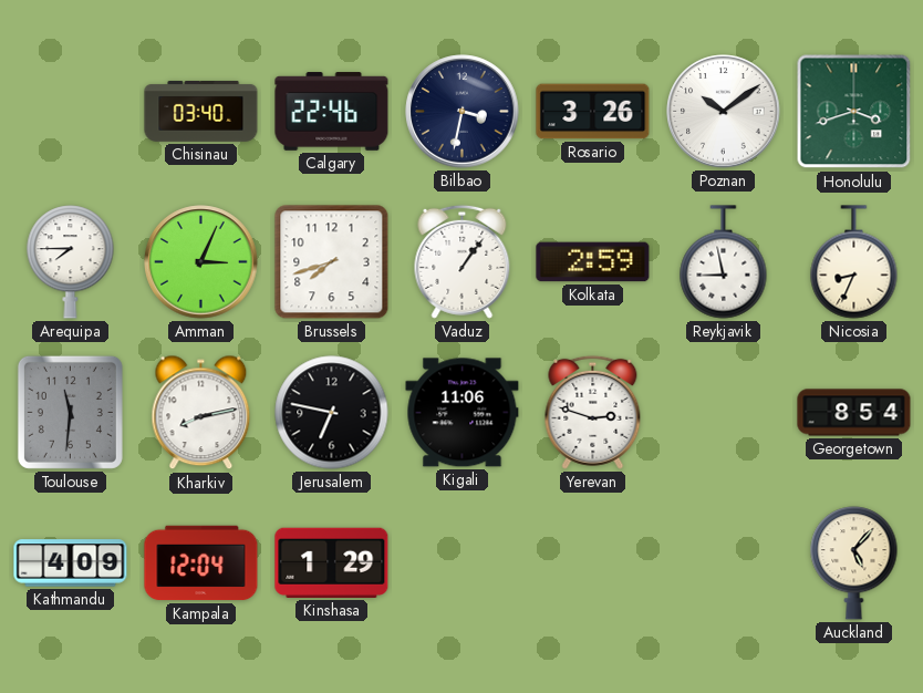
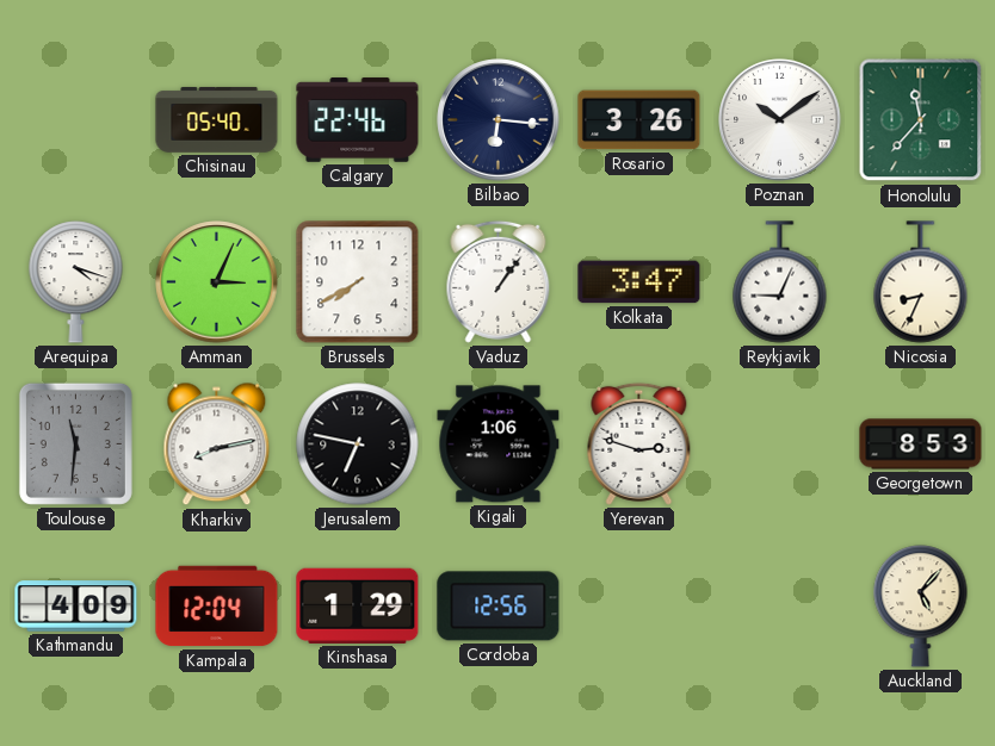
Chisinau: 03:40 -> 05:40
Bilbao: 3:32 -> 6:16
Honolulu: 3:42 -> 11:37
Arequipa: 7:45 -> 4:18
Brussels: 7:42 -> 7:40
Kolkata: 2:59 -> 3:47
Reykjavik: 8:58 -> 9:04
Kigali: 11:06 -> 1:06
Georgetown: 8:54 -> 8:53
Cordoba: none -> 12:56
